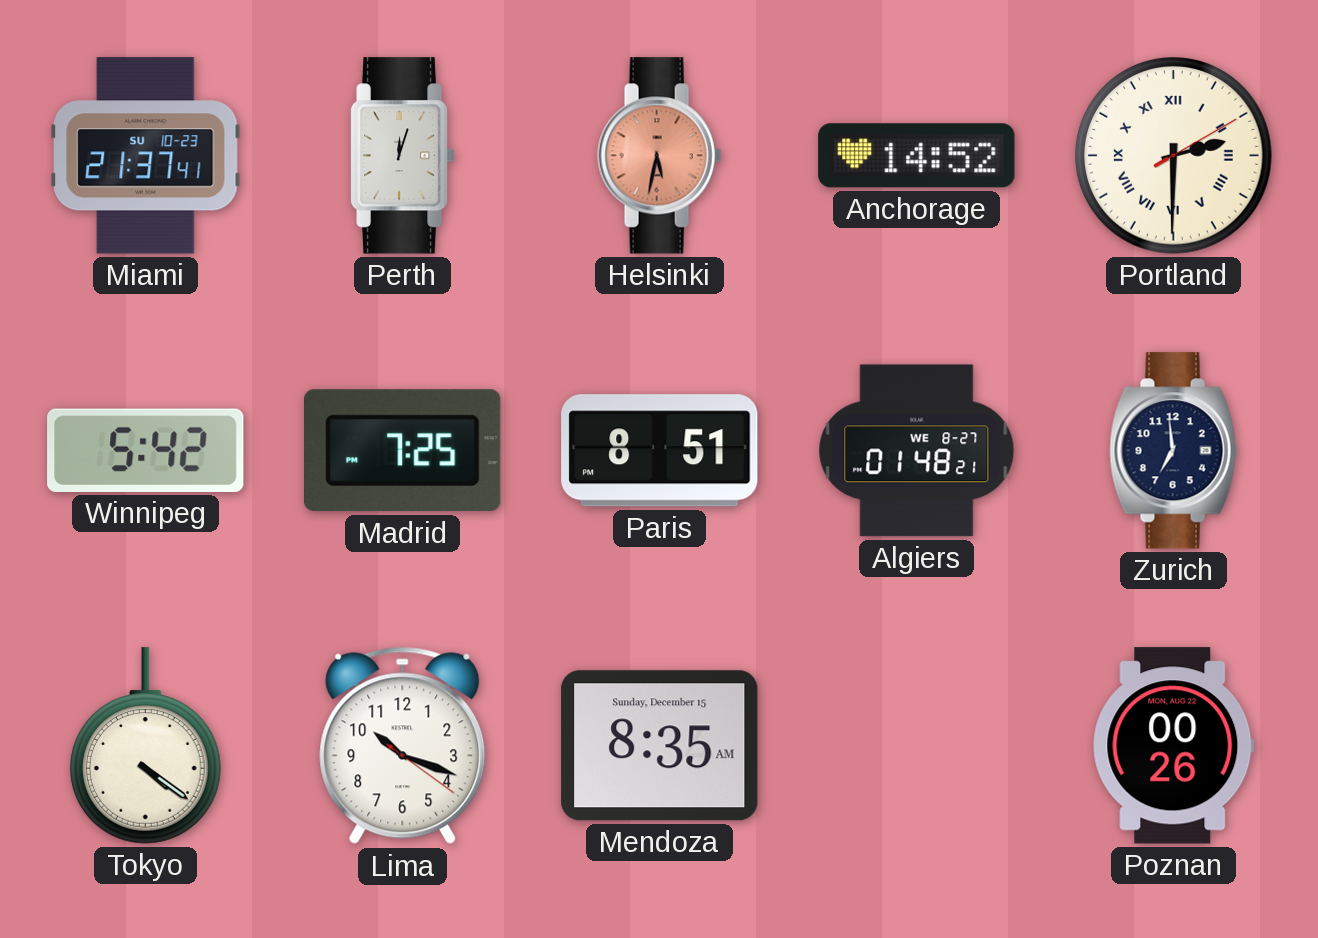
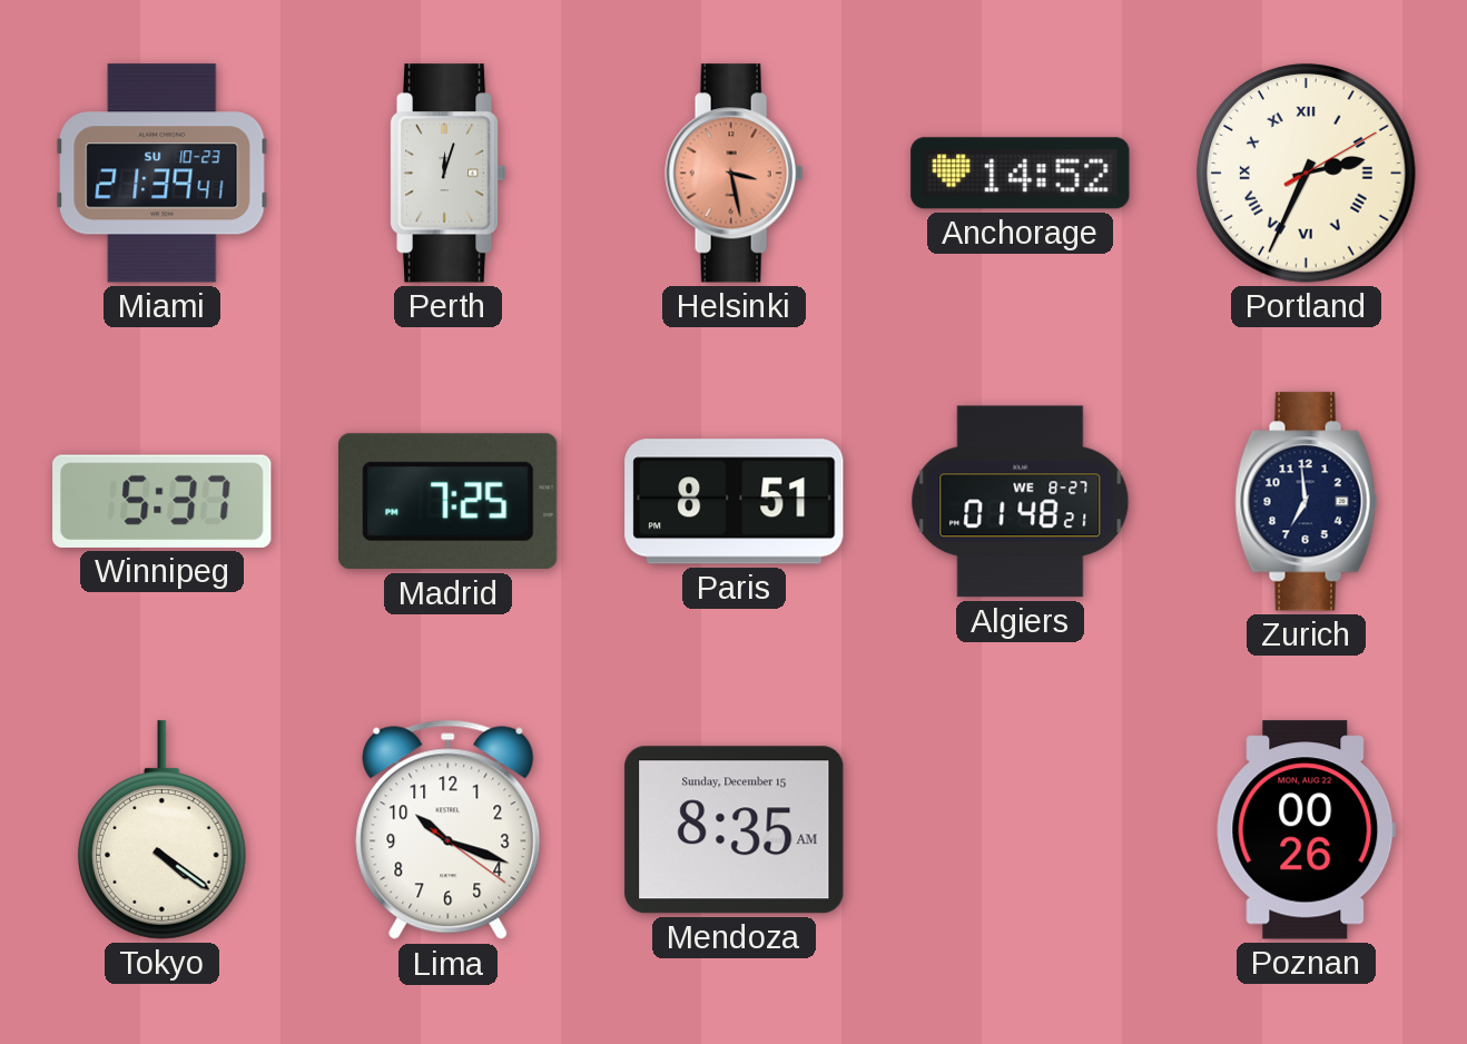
Miami: 21:37 -> 21:39
Helsinki: 5:32 -> 3:28
Portland: 2:30 -> 2:34
Winnipeg: 5:42 -> 5:37
